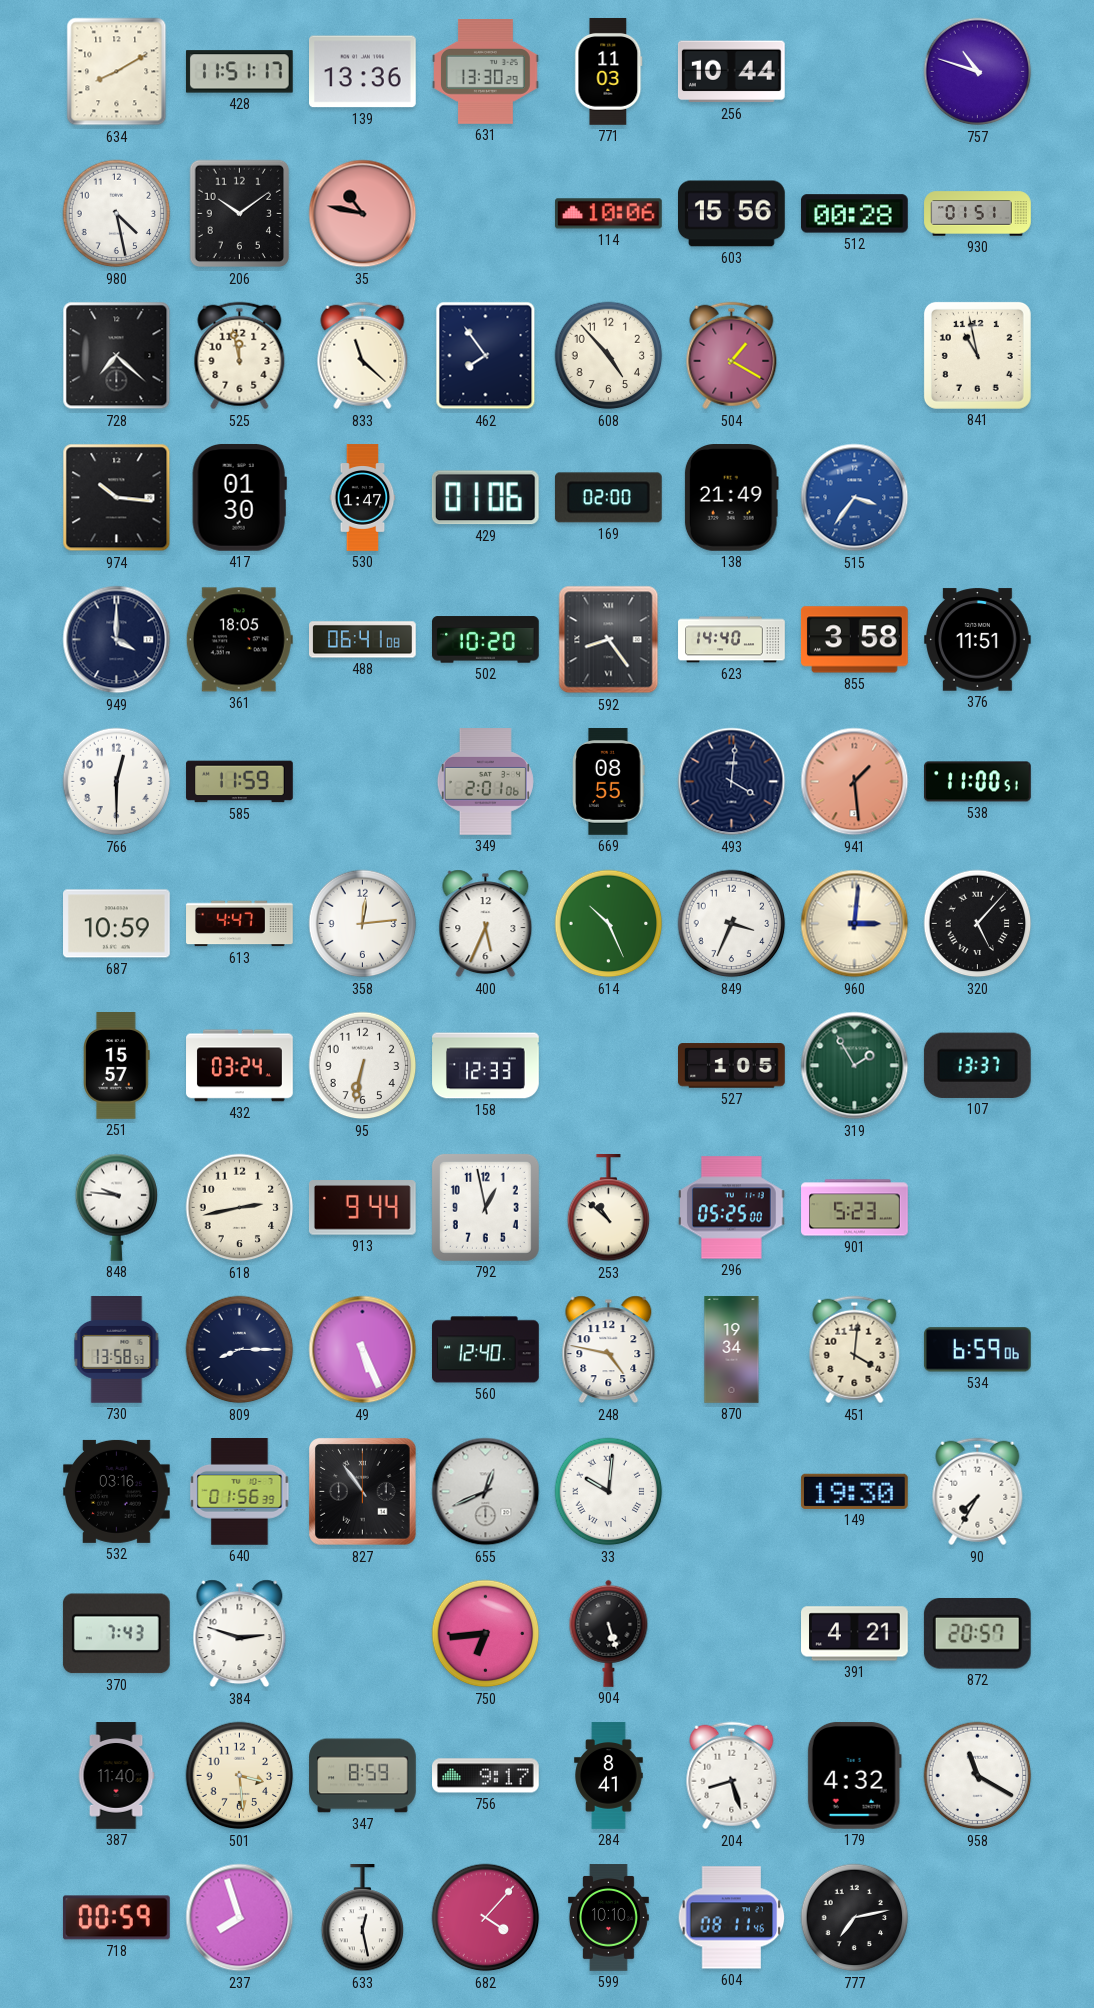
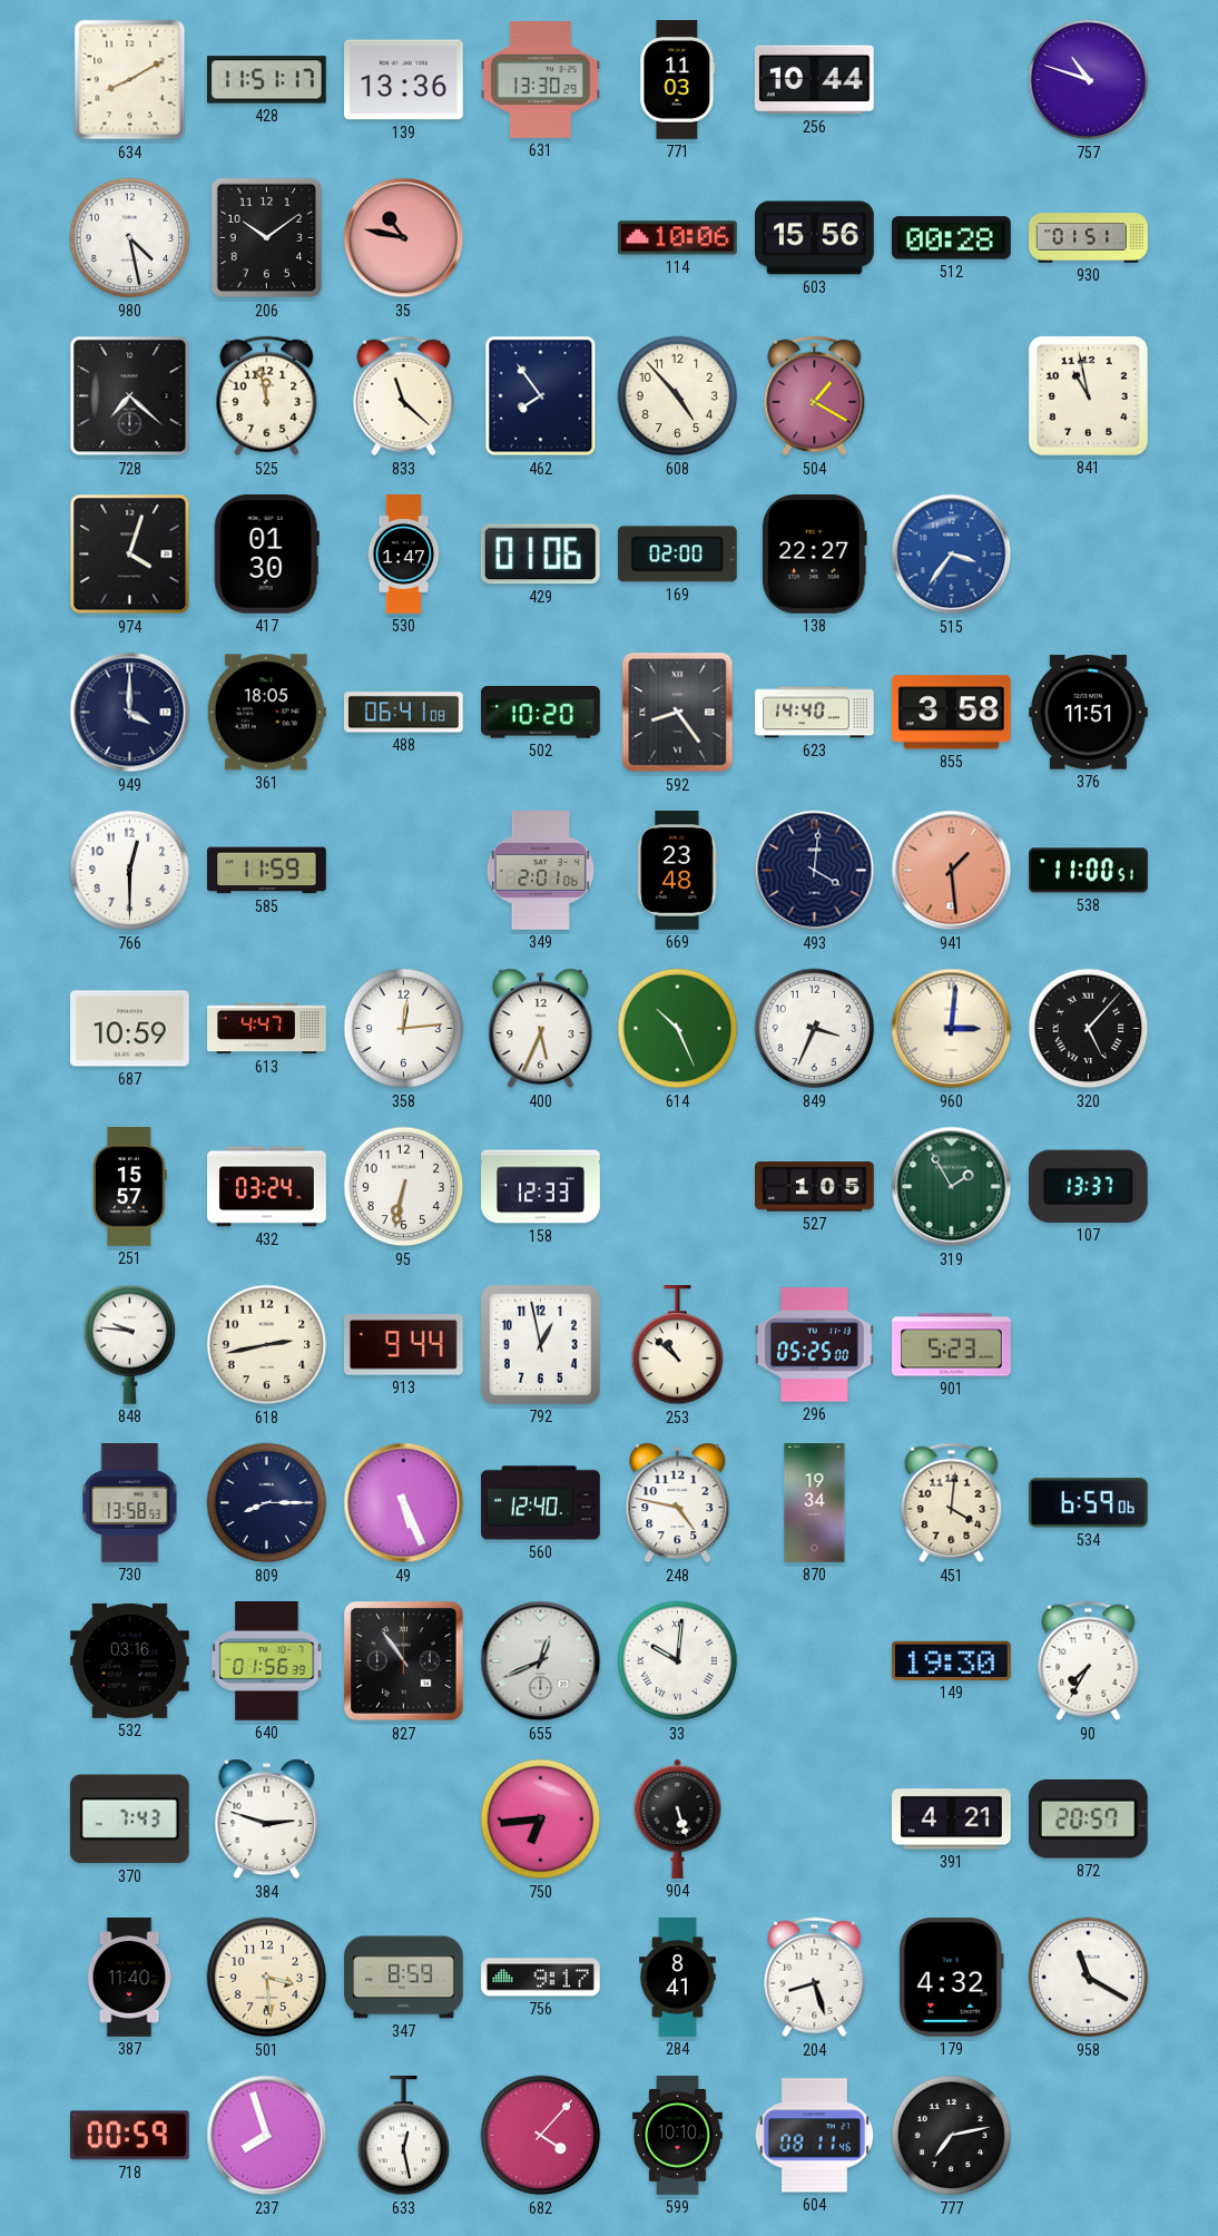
974: 10:16 -> 4:03
138: 21:49 -> 22:27
669: 08:55 -> 23:48
